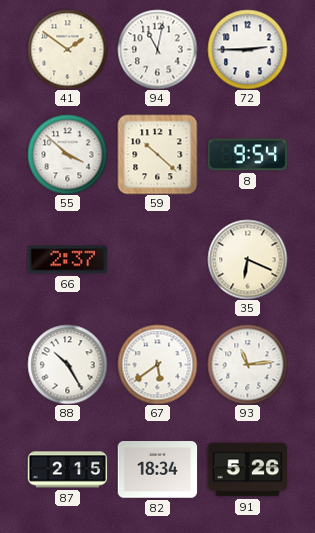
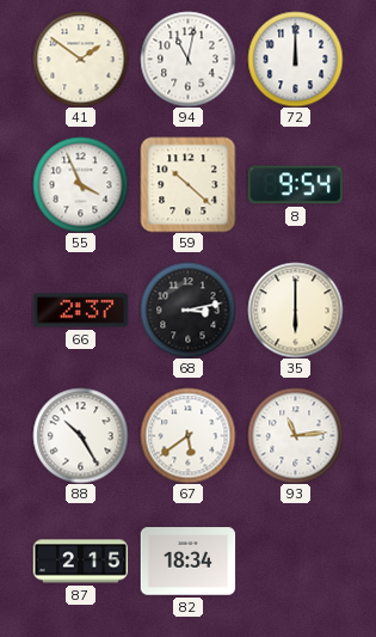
72: 2:45 -> 12:00
55: 3:52 -> 3:56
68: none -> 3:13
35: 6:19 -> 6:00
91: 5:26 -> none
